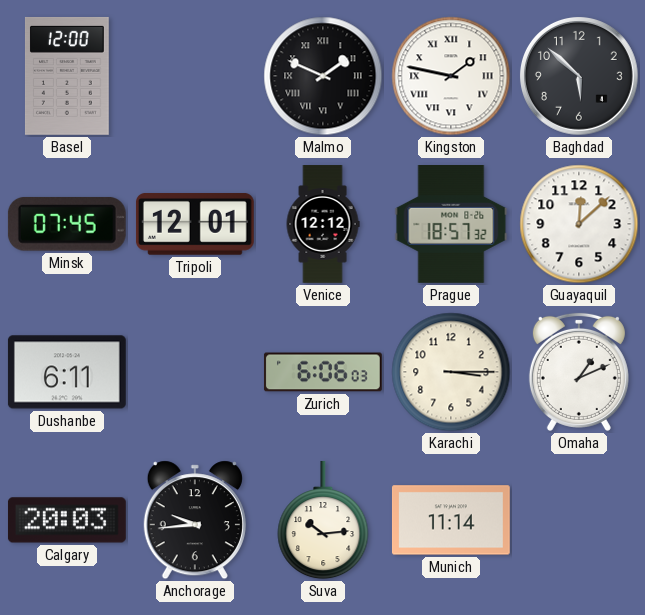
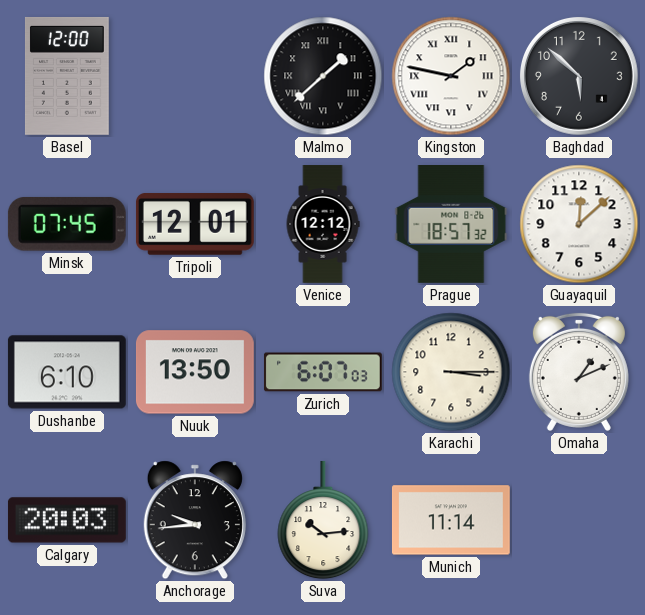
Malmo: 1:49 -> 1:38
Dushanbe: 6:11 -> 6:10
Nuuk: none -> 13:50
Zurich: 6:06 -> 6:07
